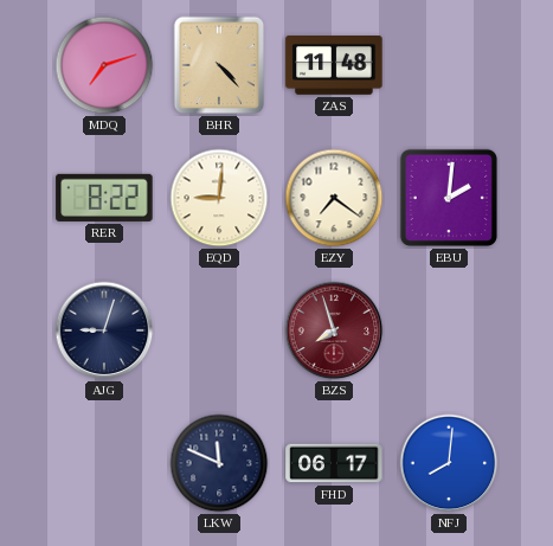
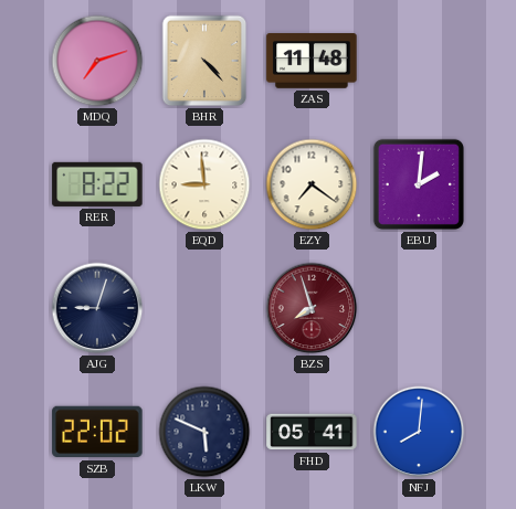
EQD: 9:01 -> 8:59
SZB: none -> 22:02
LKW: 11:49 -> 5:49
FHD: 06:17 -> 05:41
